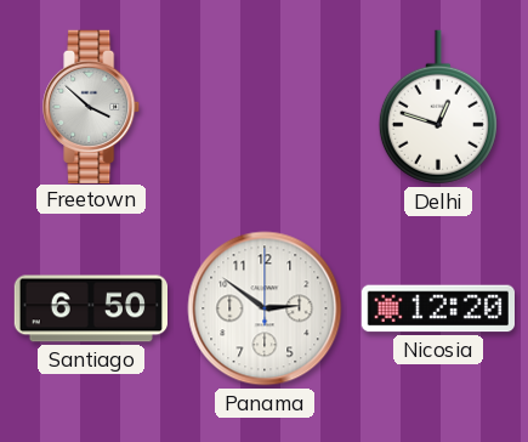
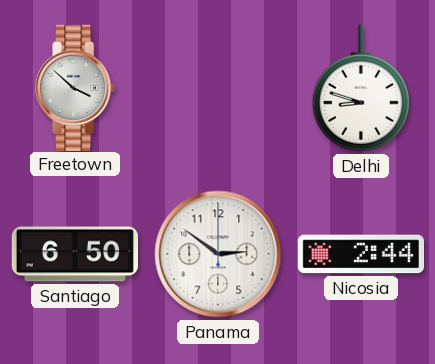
Delhi: 12:48 -> 8:48
Nicosia: 12:20 -> 2:44
